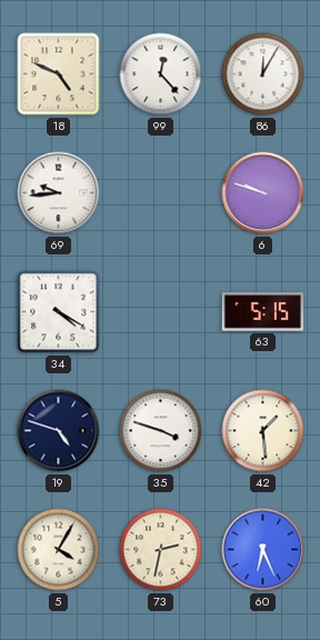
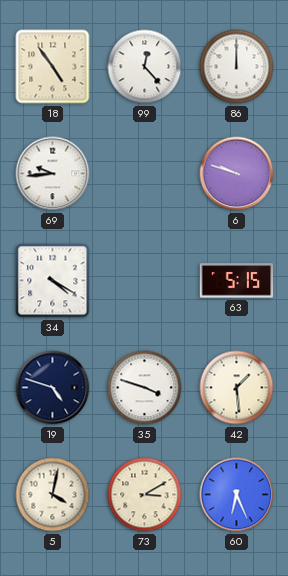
18: 4:49 -> 4:54
86: 12:05 -> 12:00
5: 4:05 -> 4:02
73: 2:32 -> 3:10
